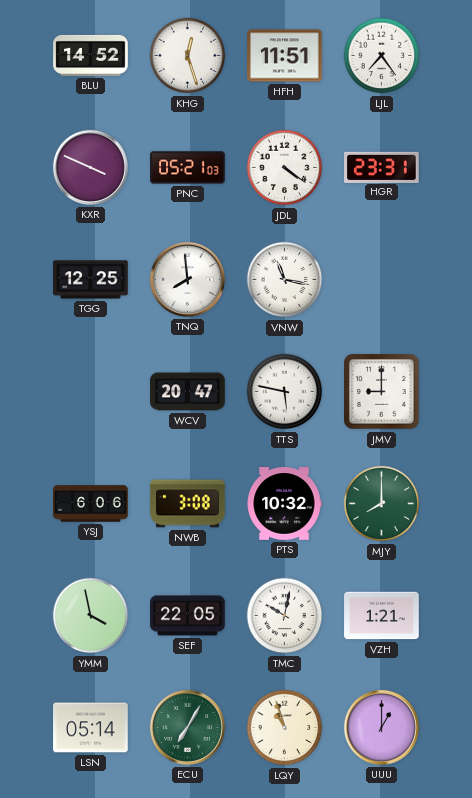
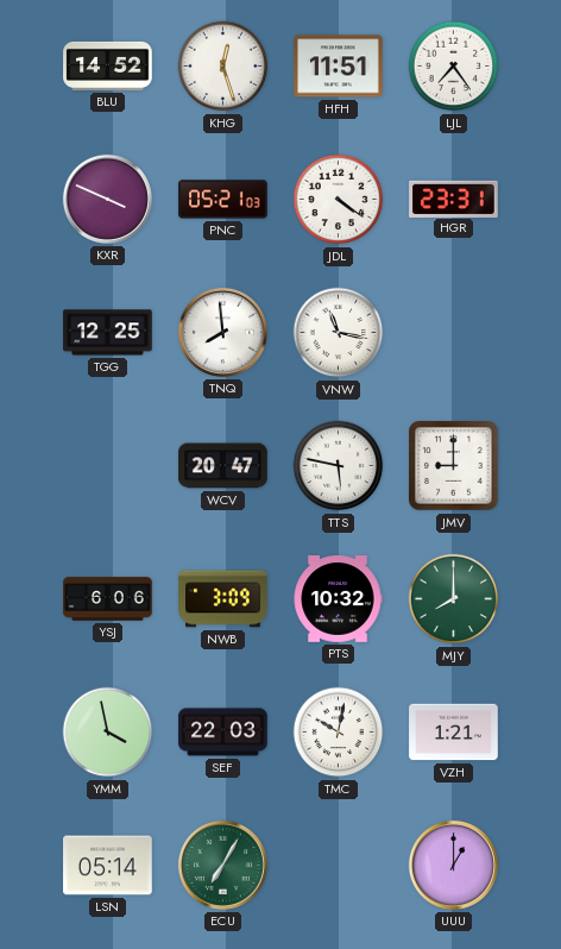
NWB: 3:08 -> 3:09
SEF: 22:05 -> 22:03
LQY: 10:57 -> none
